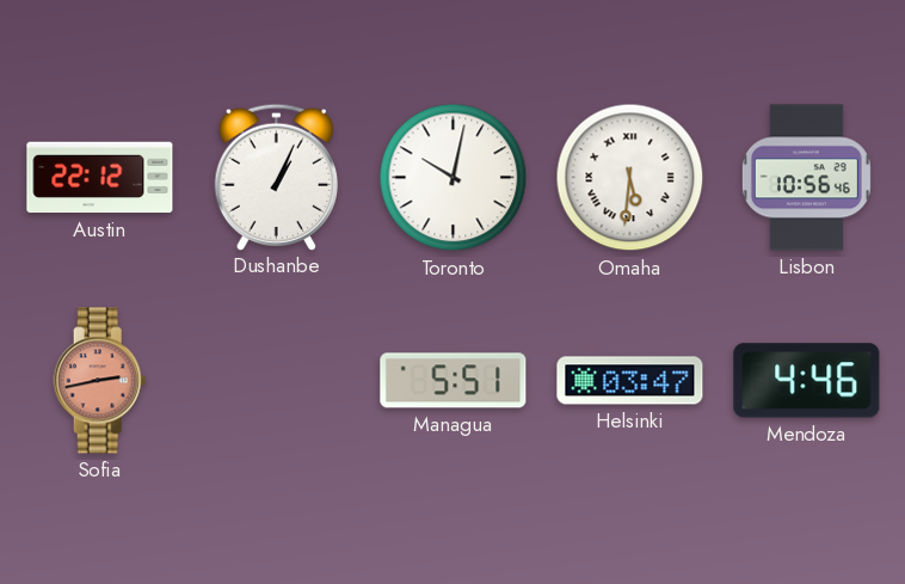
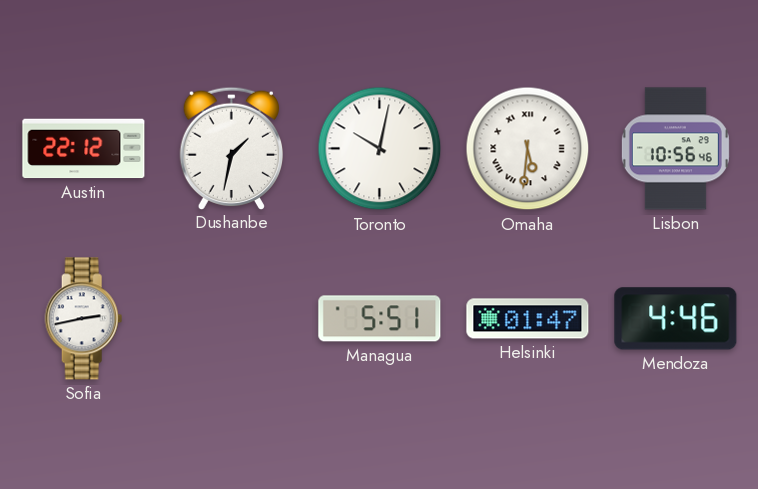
Dushanbe: 1:04 -> 1:32
Sofia dial: salmon -> white
Helsinki: 03:47 -> 01:47
